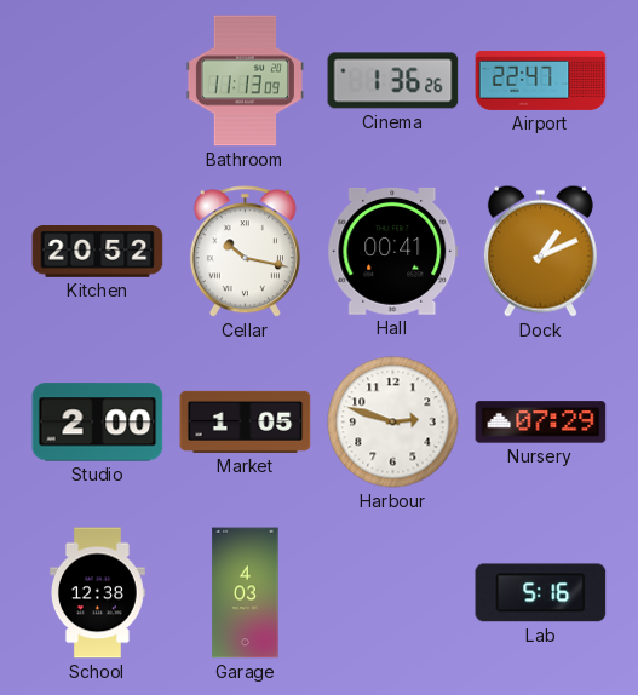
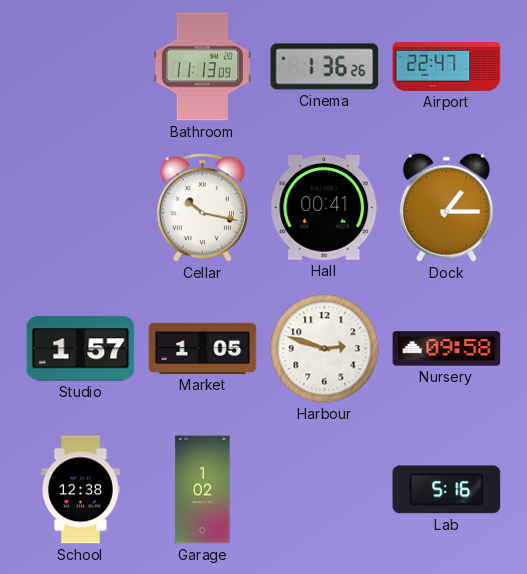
Kitchen: 20:52 -> none
Dock: 1:11 -> 1:15
Studio: 2:00 -> 1:57
Nursery: 07:29 -> 09:58
Garage: 4:03 -> 1:02
